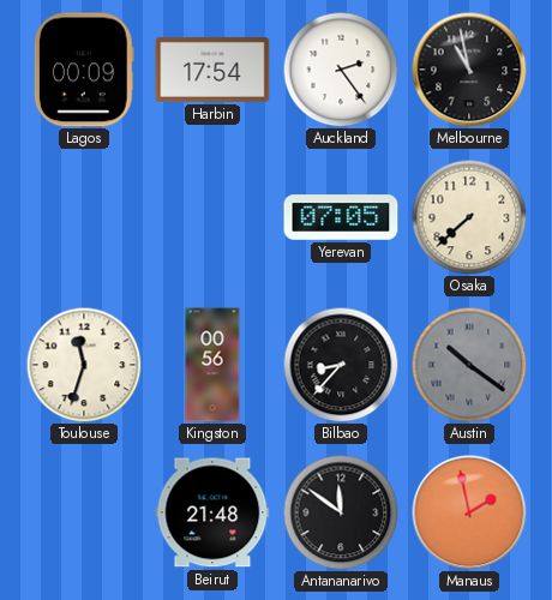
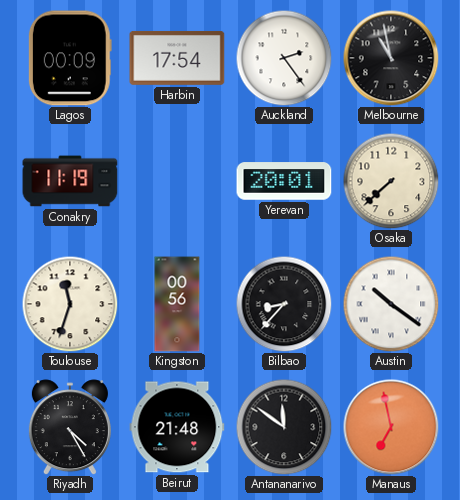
Conakry: none -> 11:19
Yerevan: 07:05 -> 20:01
Austin dial: grey -> white
Riyadh: none -> 4:25
Manaus: 1:58 -> 6:58
